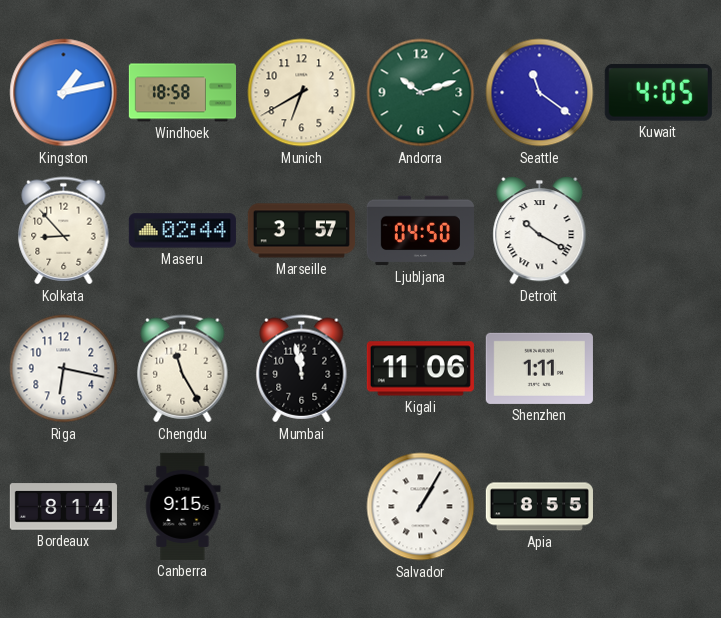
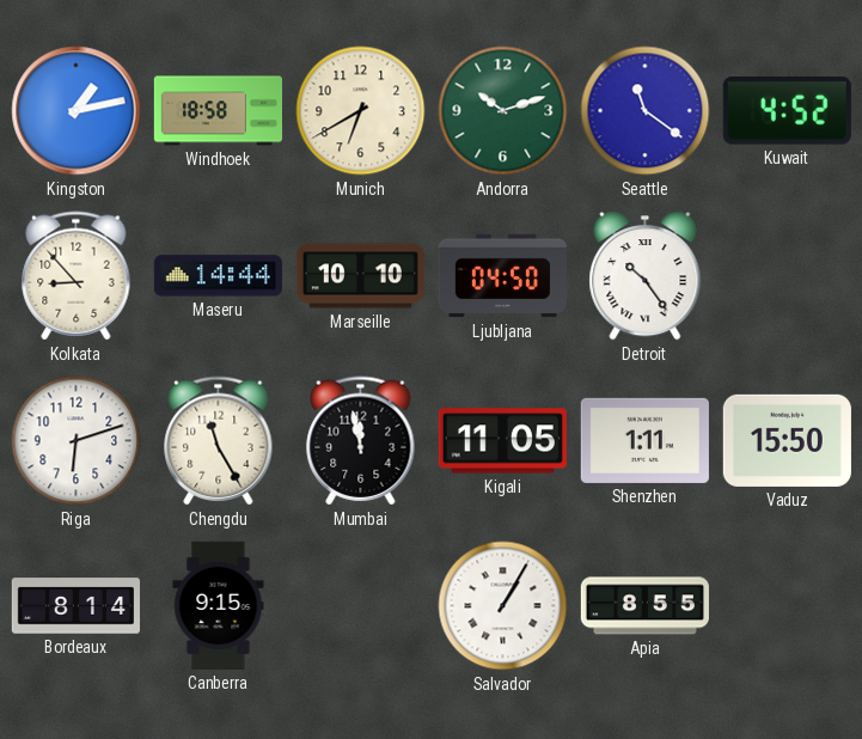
Kuwait: 4:05 -> 4:52
Maseru: 02:44 -> 14:44
Marseille: 3:57 -> 10:10
Detroit: 10:20 -> 10:24
Riga: 6:17 -> 6:12
Kigali: 11:06 -> 11:05
Vaduz: none -> 15:50
